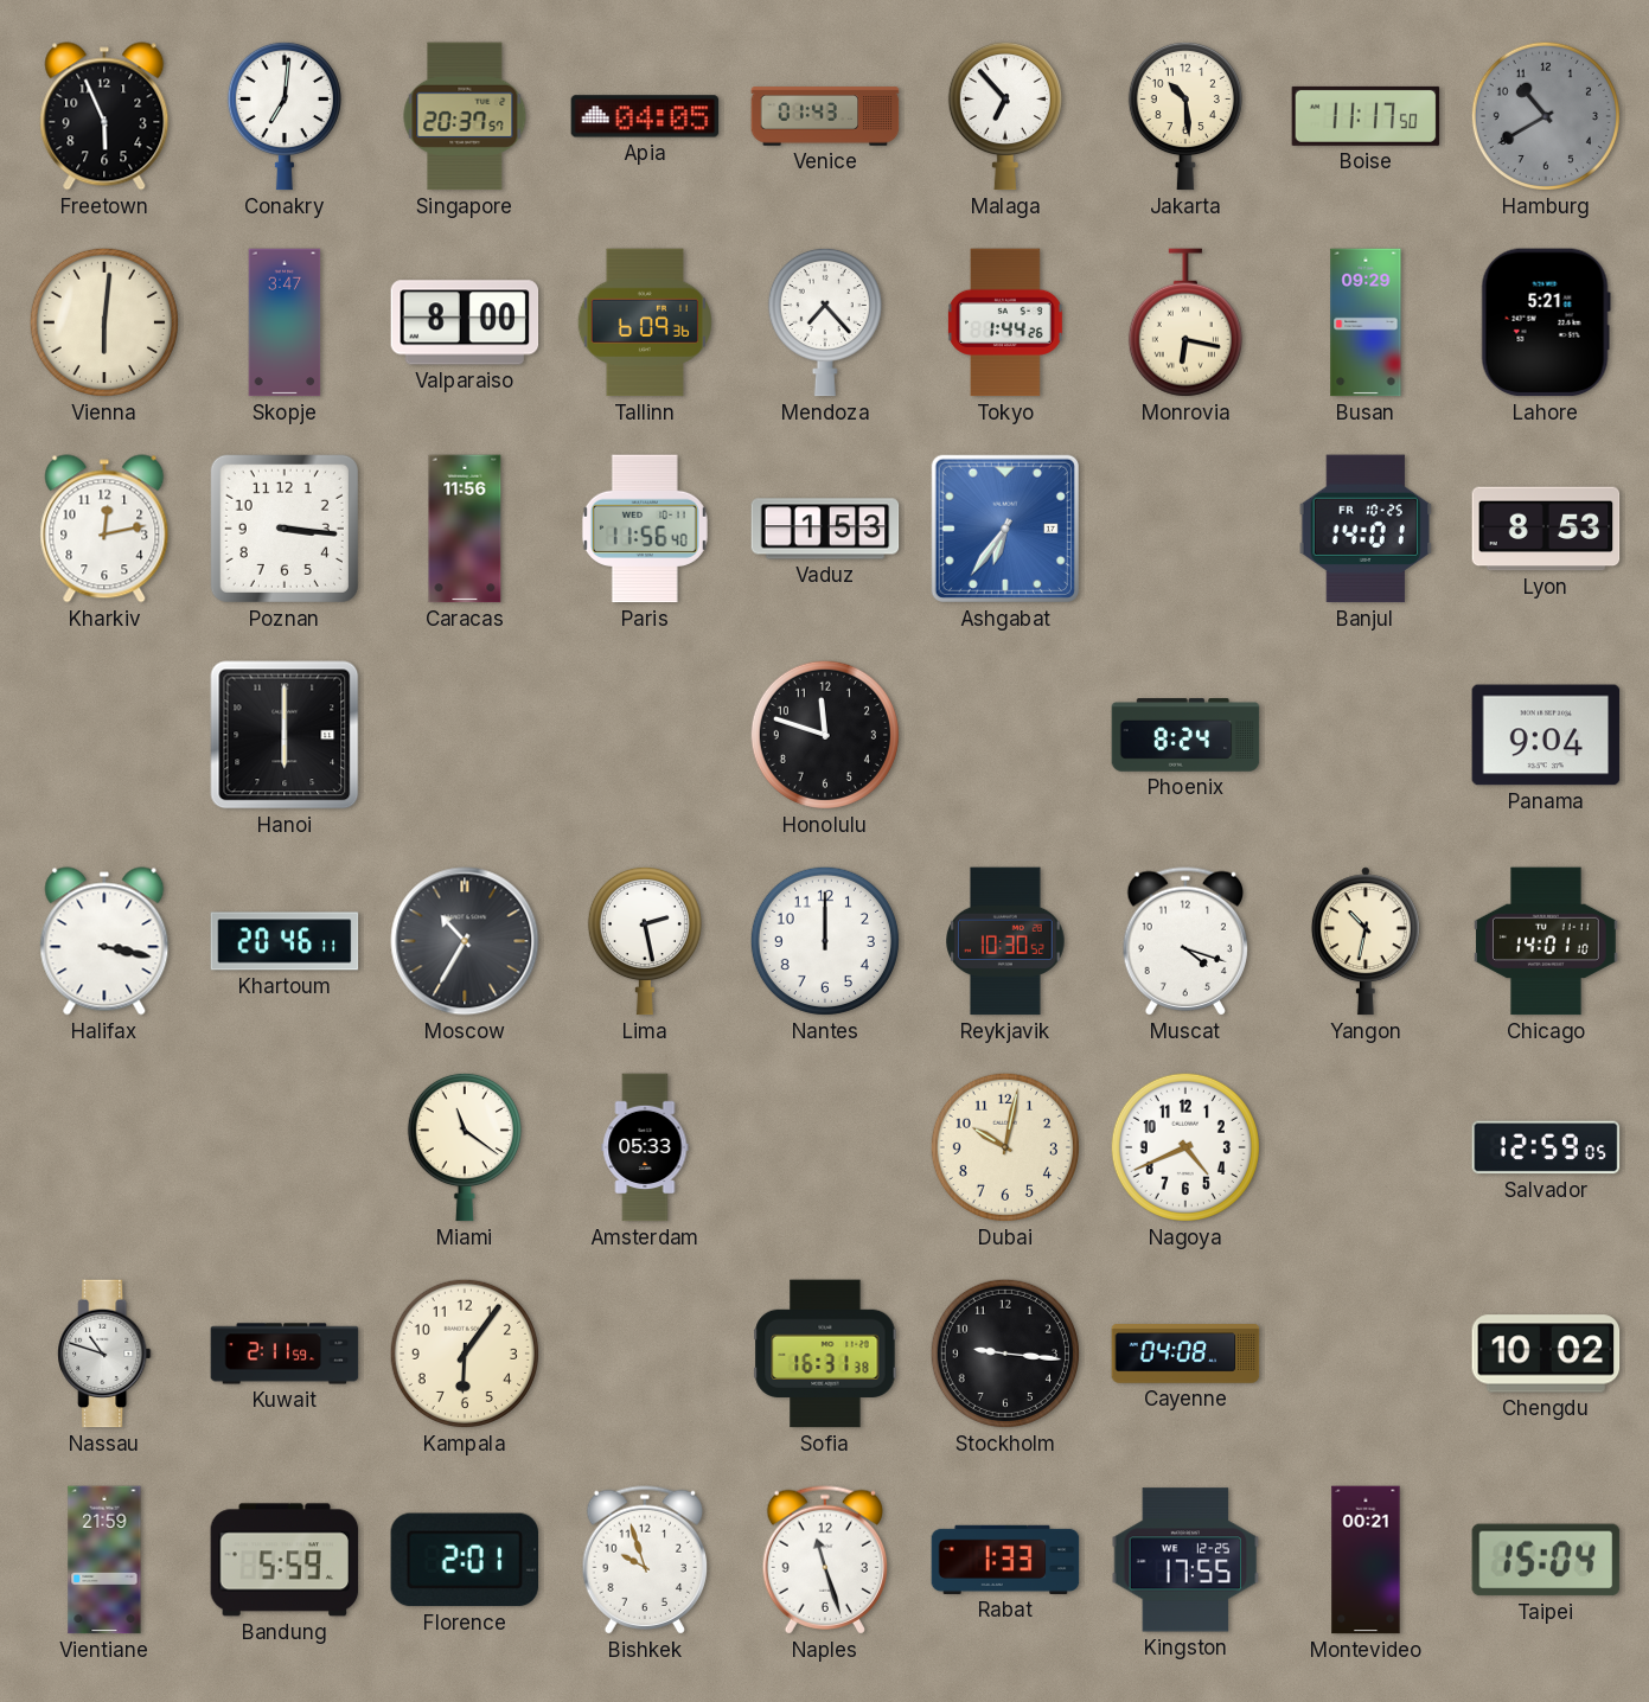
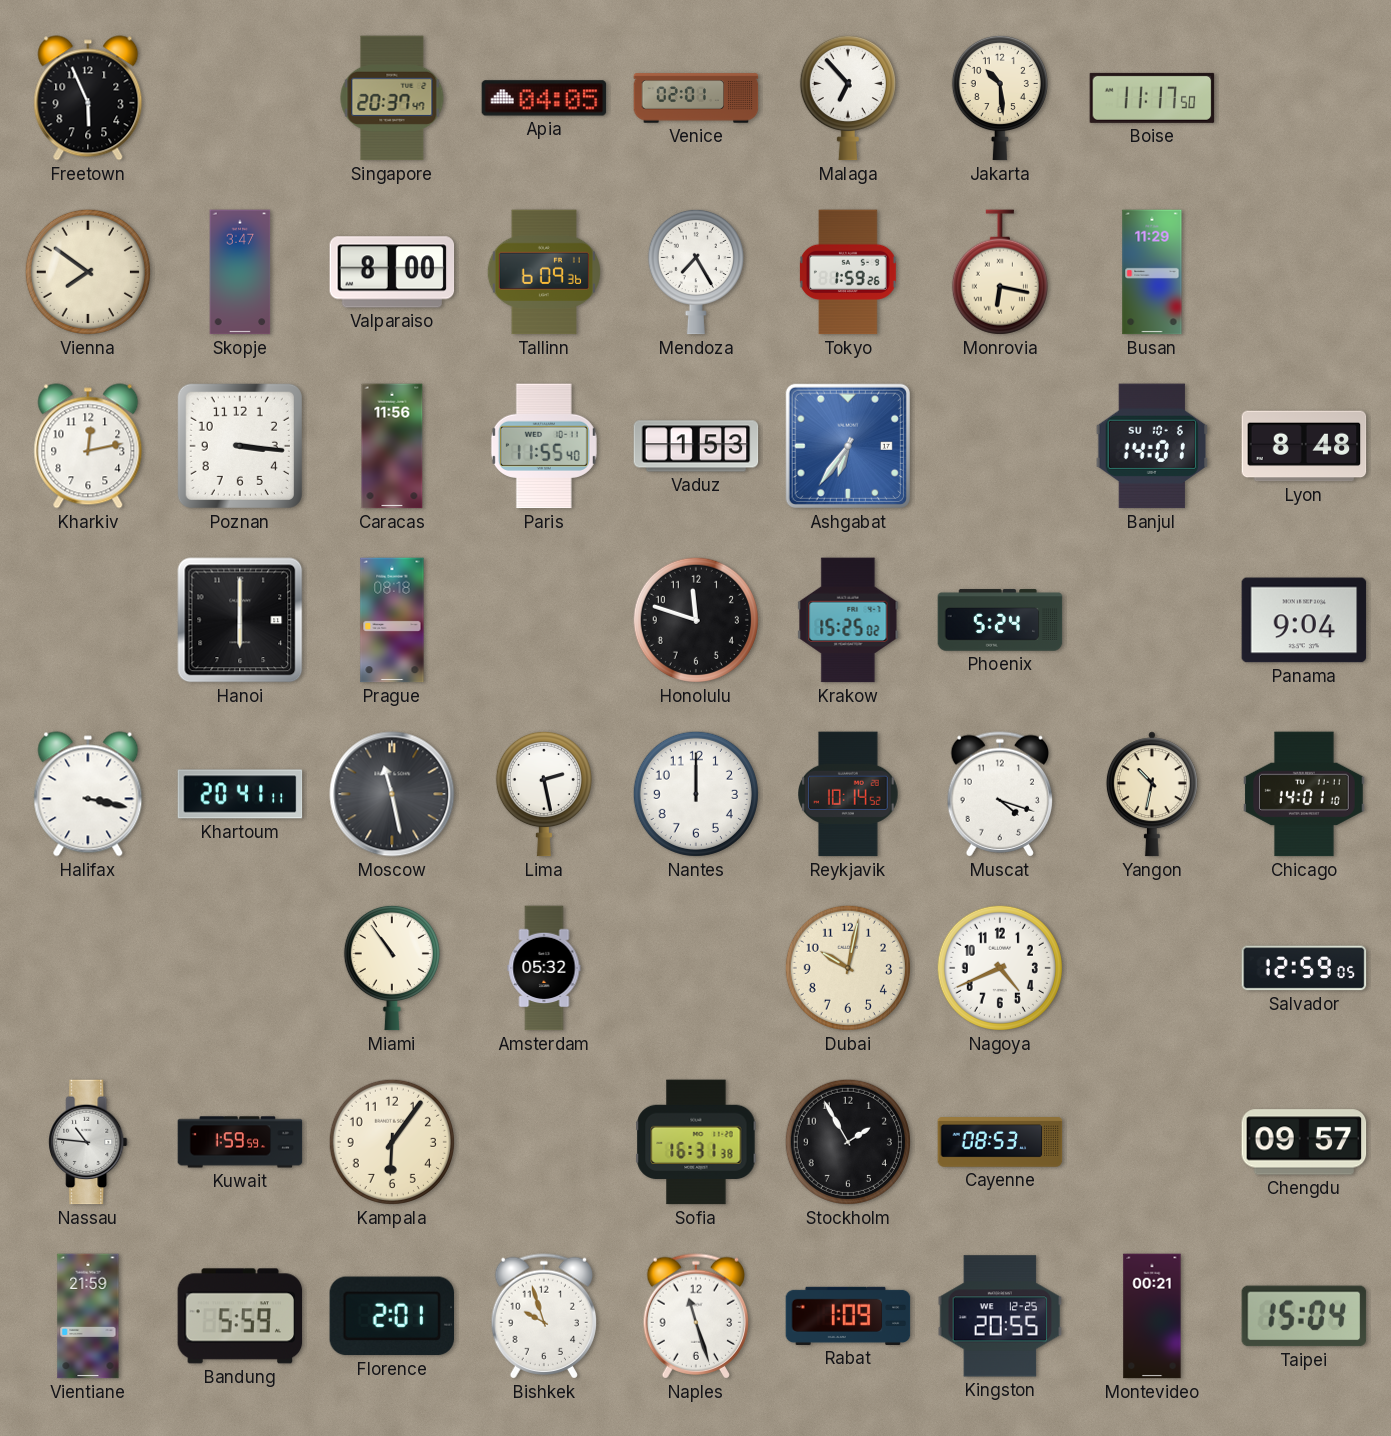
Conakry: 7:01 -> none
Singapore: 20:37:57 -> 20:37:47
Venice: 01:43 -> 02:01
Hamburg: 10:40 -> none
Vienna: 6:01 -> 7:51
Mendoza: 7:23 -> 7:25
Tokyo: 1:44 -> 1:59
Busan: 09:29 -> 11:29
Lahore: 5:21 -> none
Paris: 11:56 -> 11:55
Banjul date: FR 10-25 -> SU 10-6
Lyon: 8:53 -> 8:48
Prague: none -> 08:18
Krakow: none -> 15:25
Phoenix: 8:24 -> 5:24
Khartoum: 20:46 -> 20:41
Moscow: 10:35 -> 11:28
Reykjavik: 10:30 -> 10:14
Miami: 11:21 -> 10:54
Amsterdam: 05:33 -> 05:32
Nassau: 10:48 -> 10:46
Kuwait: 2:11 -> 1:59
Stockholm: 9:16 -> 1:55
Cayenne: 04:08 -> 08:53
Chengdu: 10:02 -> 09:57
Rabat: 1:33 -> 1:09
Kingston: 17:55 -> 20:55
